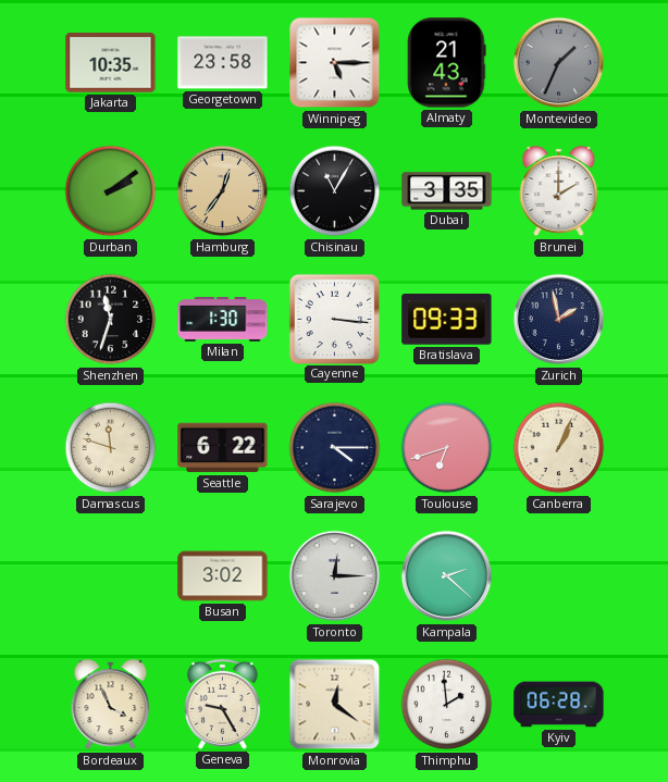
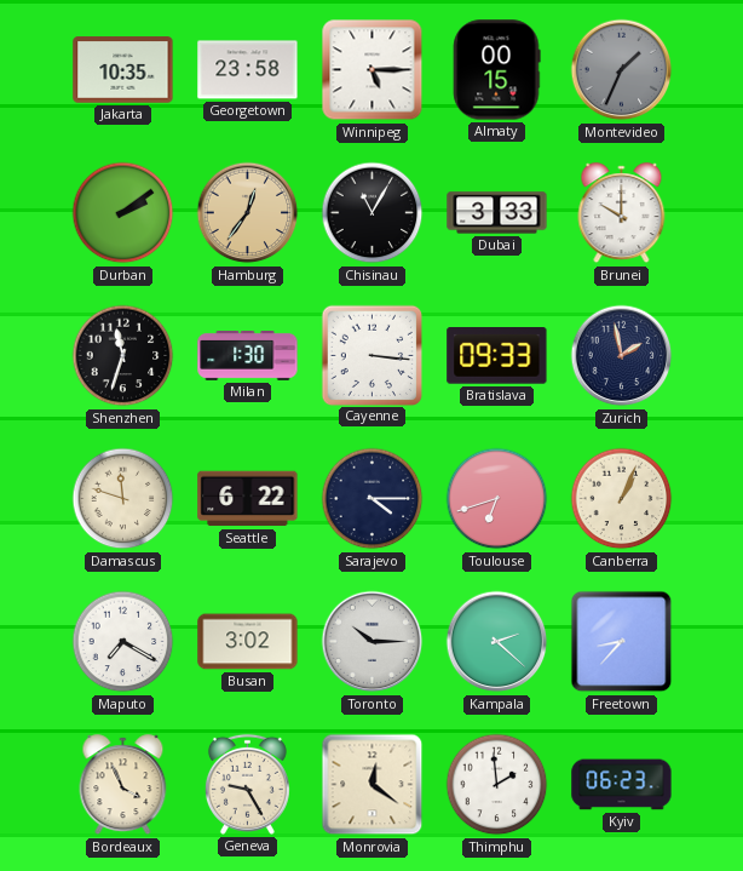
Almaty: 21:43 -> 00:15
Dubai: 3:35 -> 3:33
Brunei: 2:00 -> 10:00
Maputo: none -> 7:20
Toronto: 12:15 -> 10:15
Freetown: none -> 8:37
Kyiv: 06:28 -> 06:23
